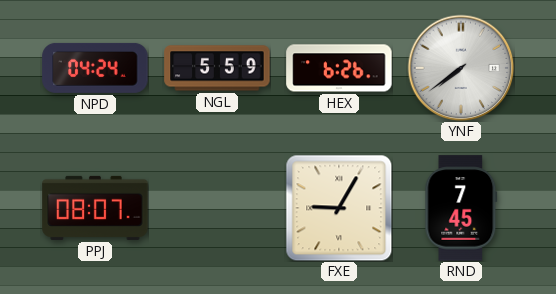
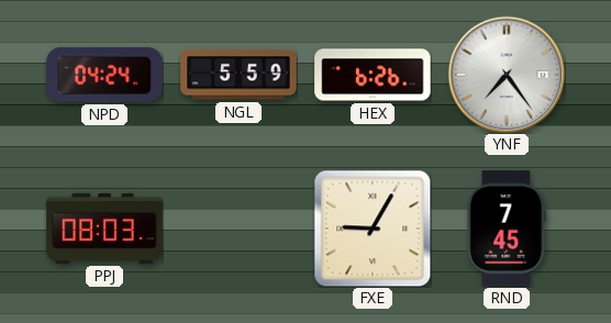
YNF: 7:39 -> 7:24
PPJ: 08:07 -> 08:03
